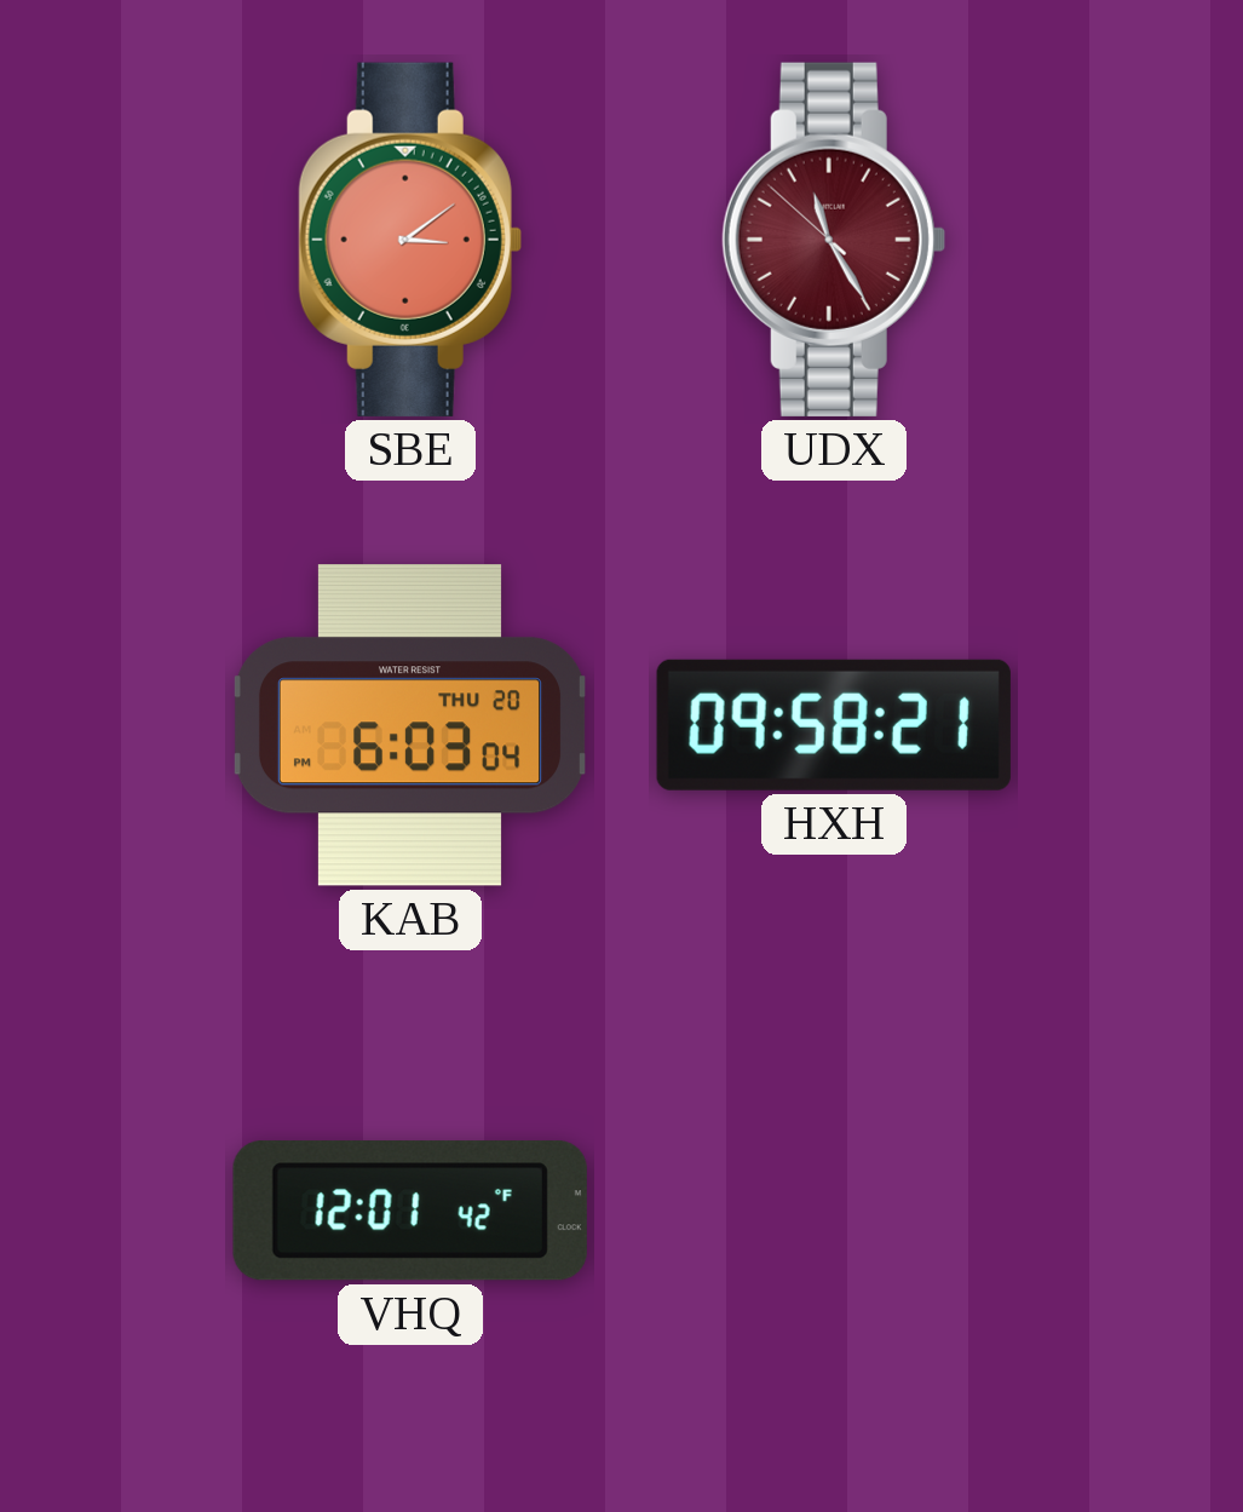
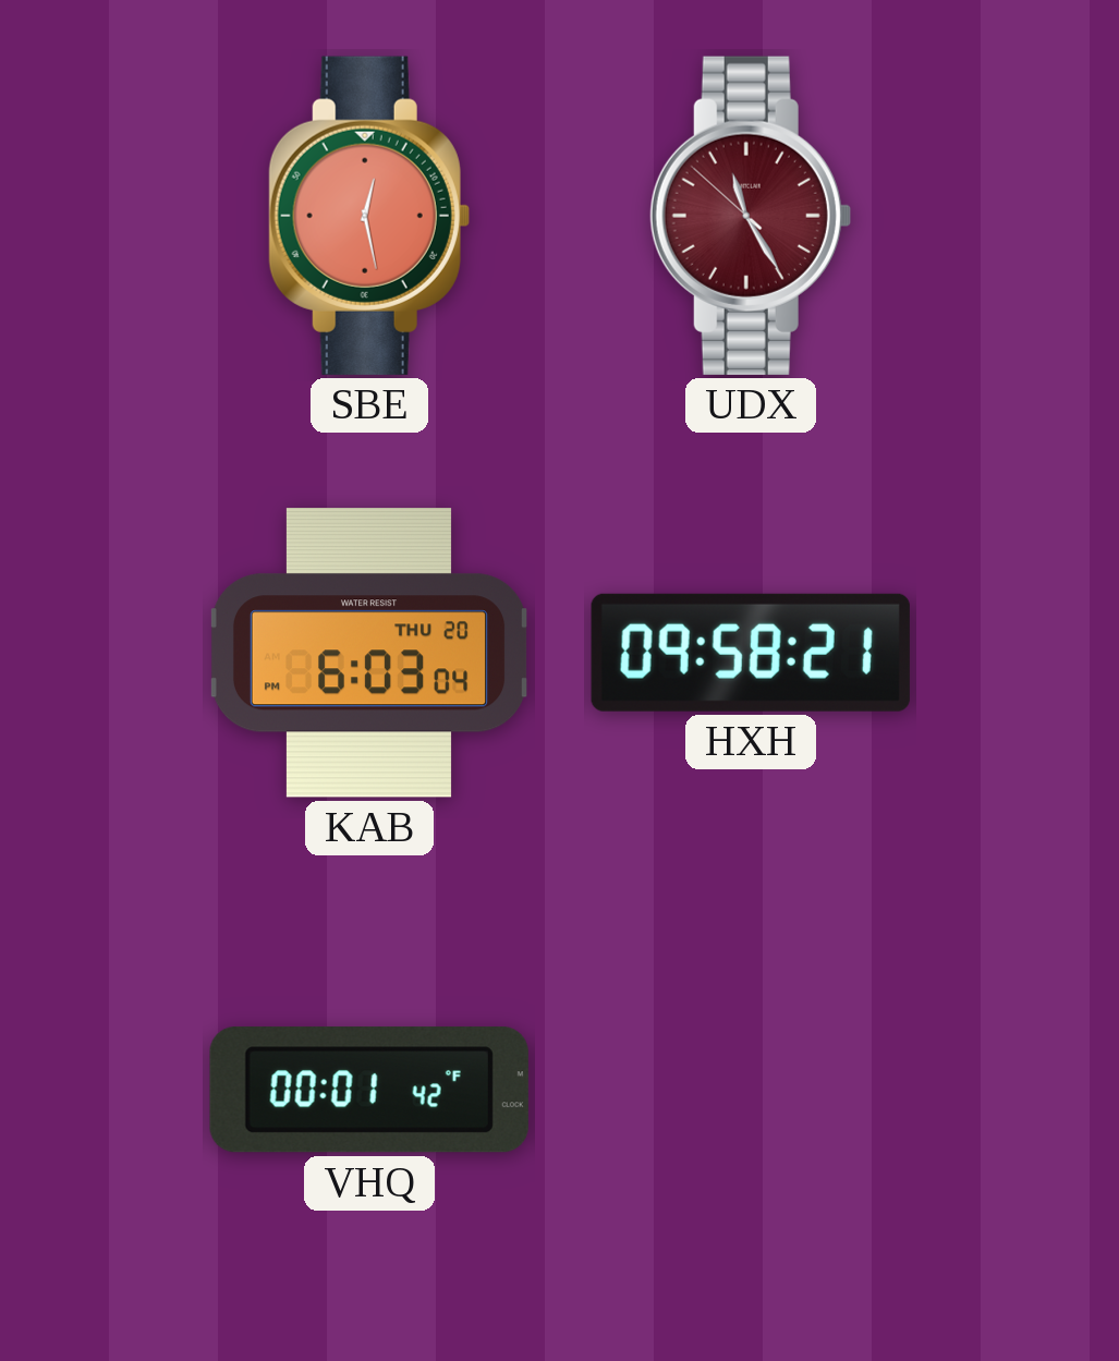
SBE: 3:09 -> 12:28
VHQ: 12:01 -> 00:01
